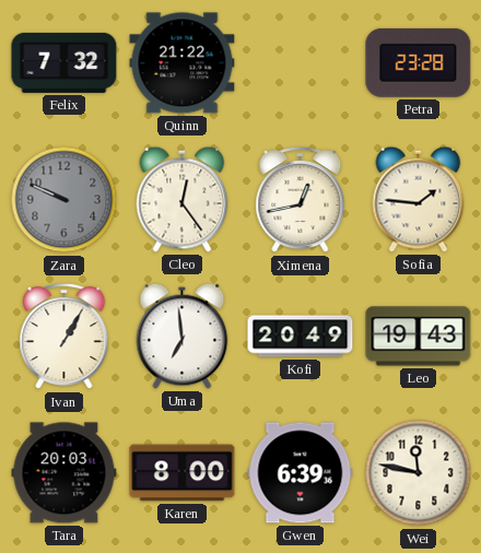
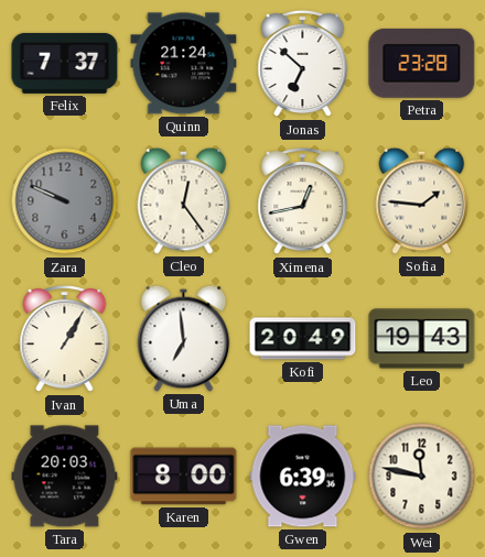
Felix: 7:32 -> 7:37
Quinn: 21:22 -> 21:24
Jonas: none -> 6:52
